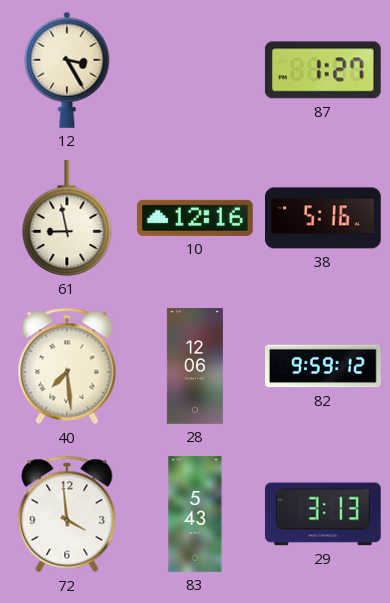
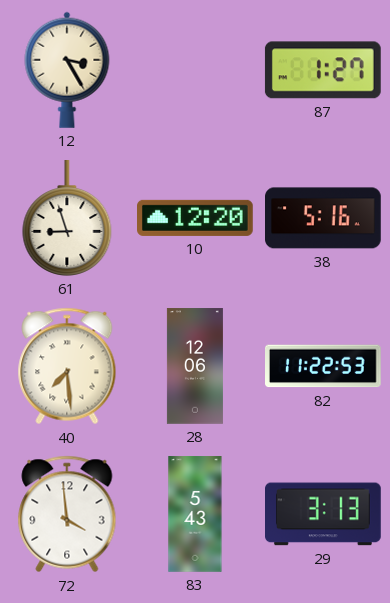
61: 8:58 -> 8:57
10: 12:16 -> 12:20
82: 9:59 -> 11:22
